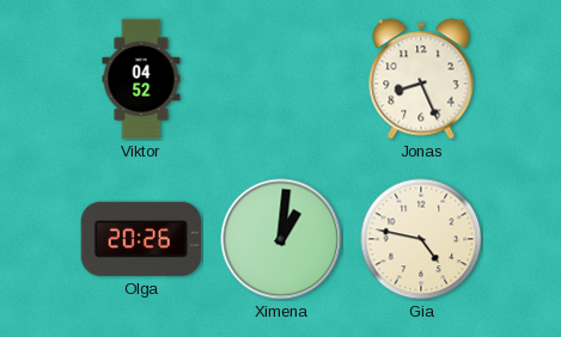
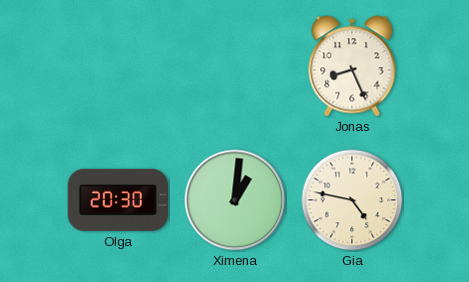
Viktor: 04:52 -> none
Olga: 20:26 -> 20:30
